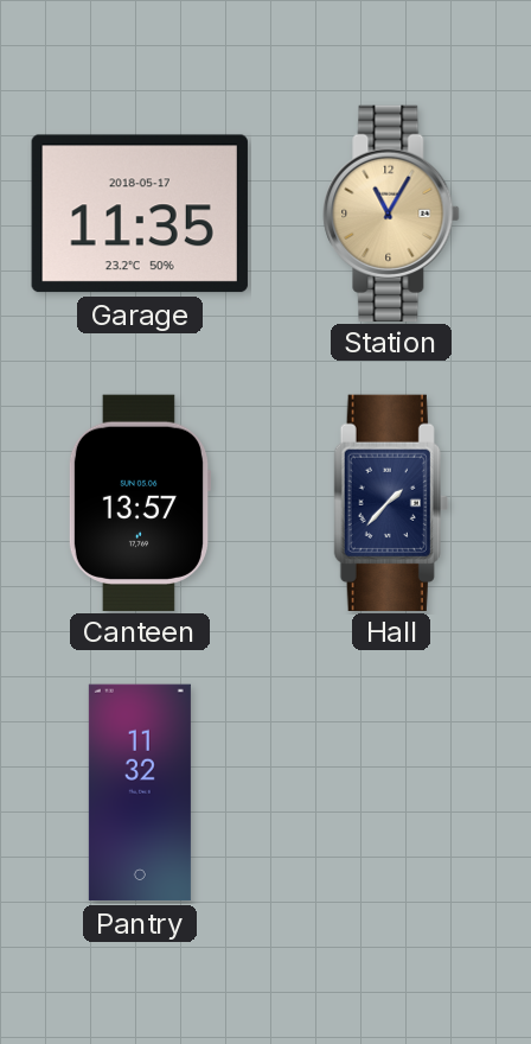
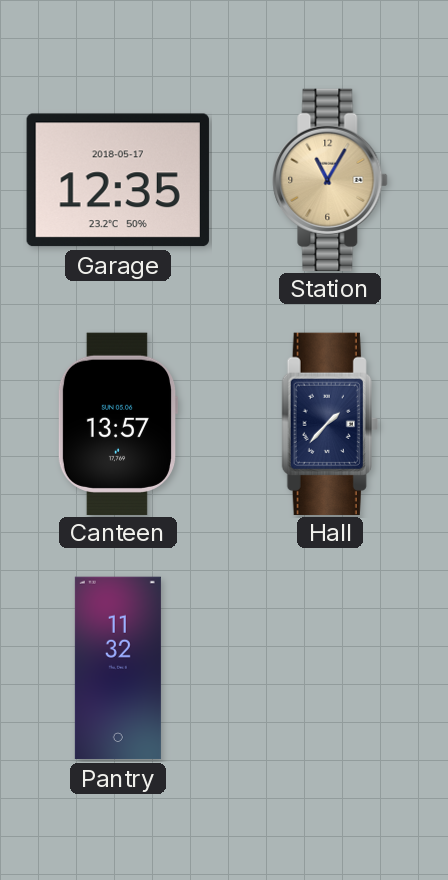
Garage: 11:35 -> 12:35
